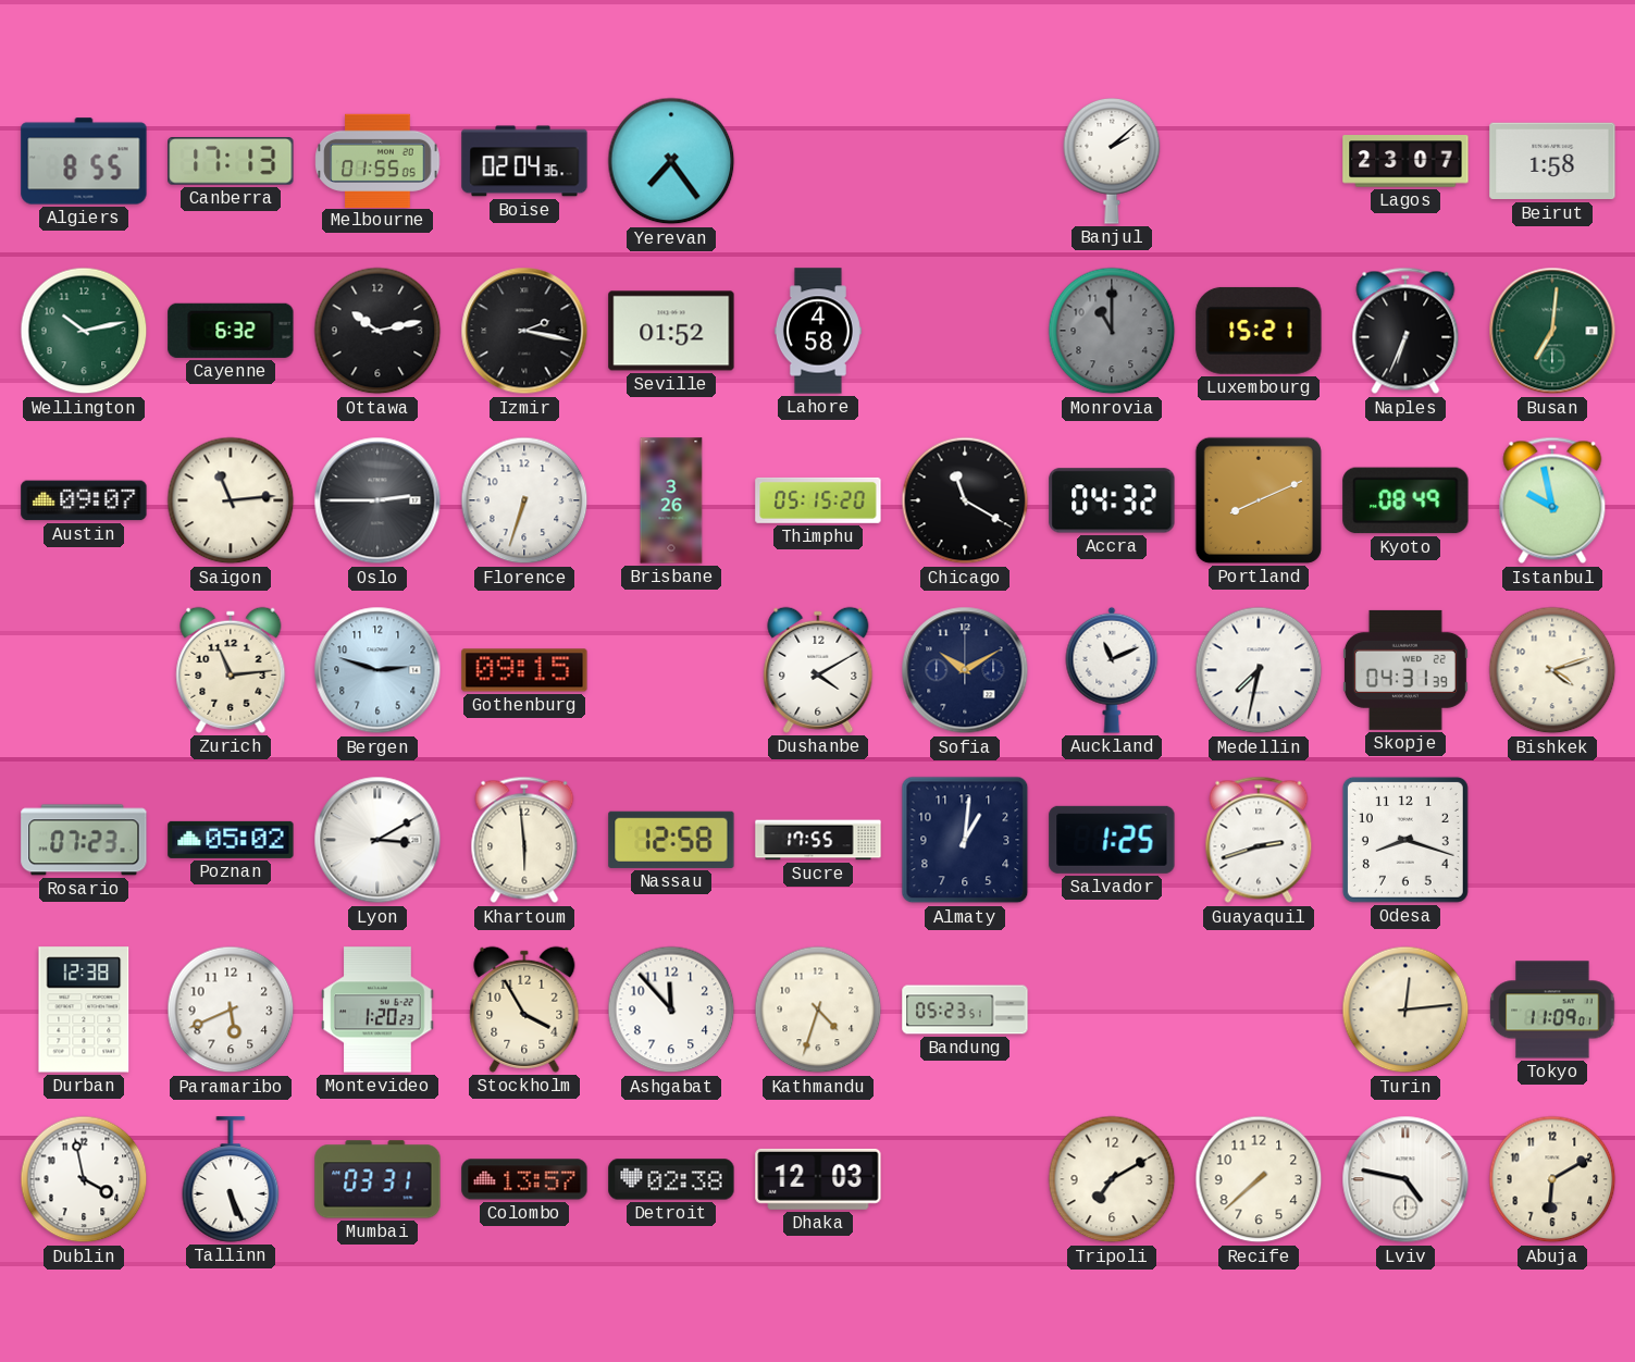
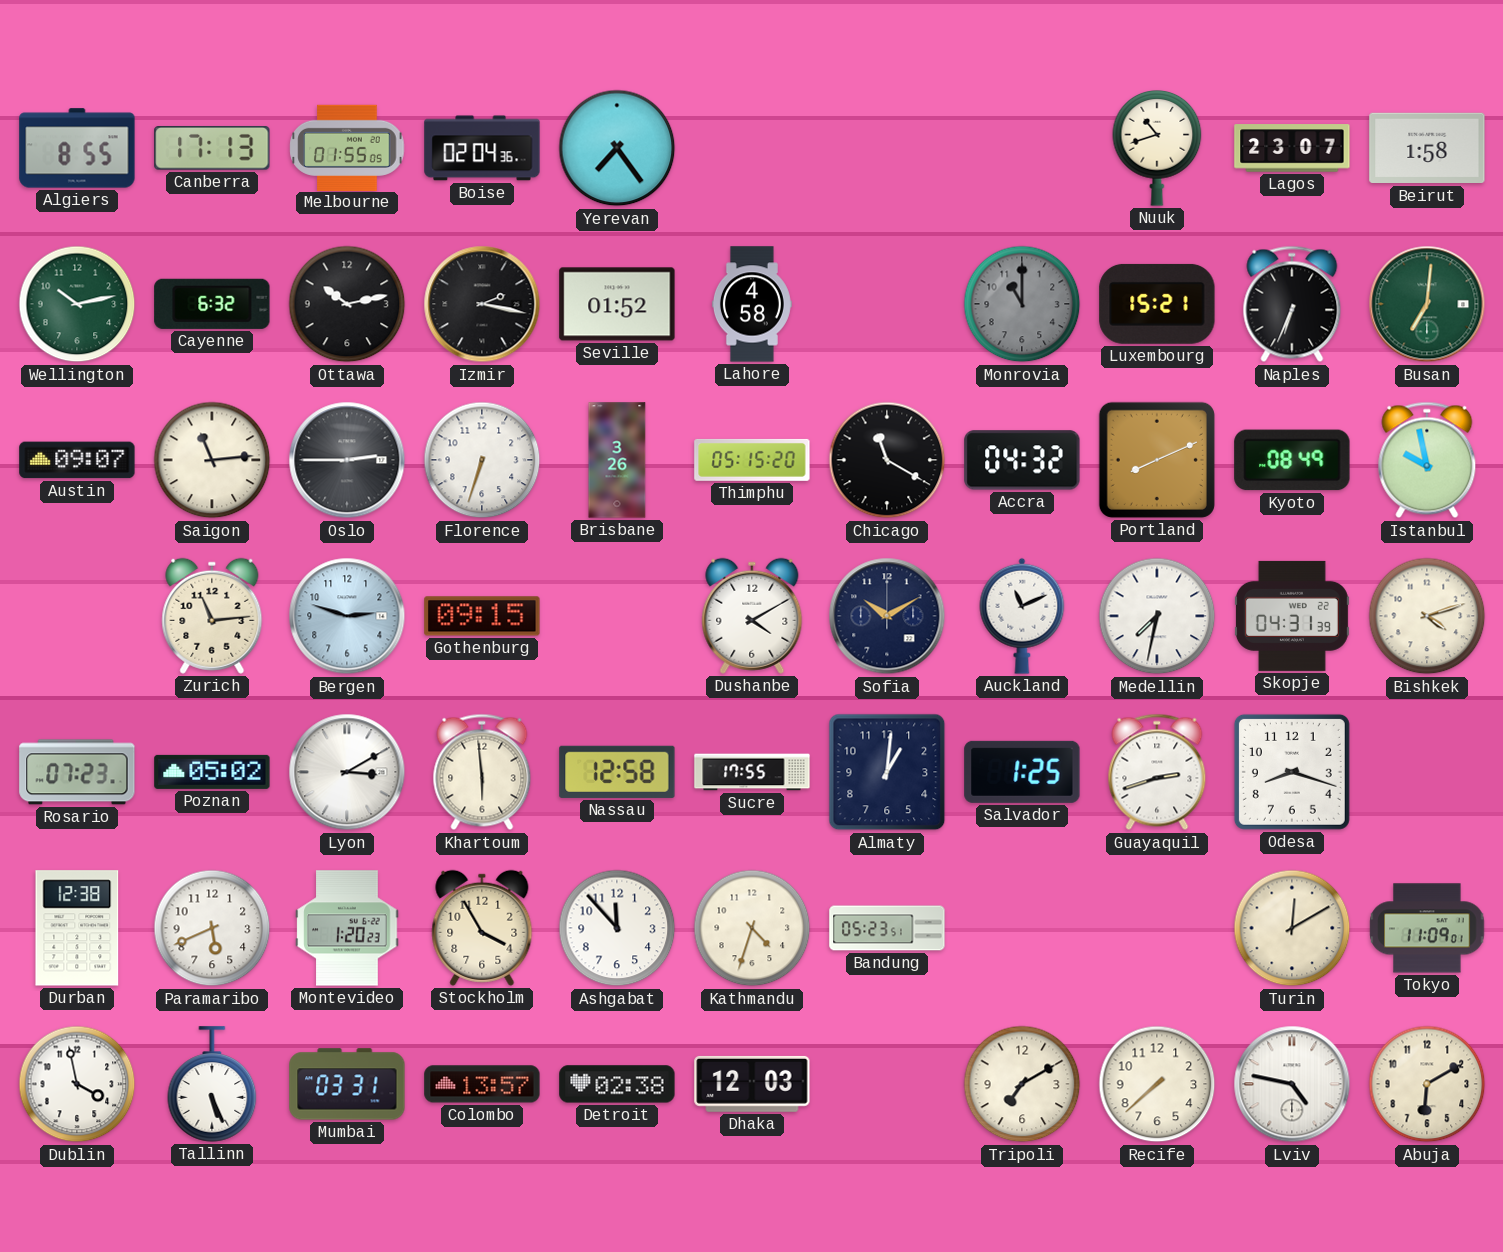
Banjul: 2:08 -> none
Nuuk: none -> 10:42
Turin: 12:14 -> 12:10
